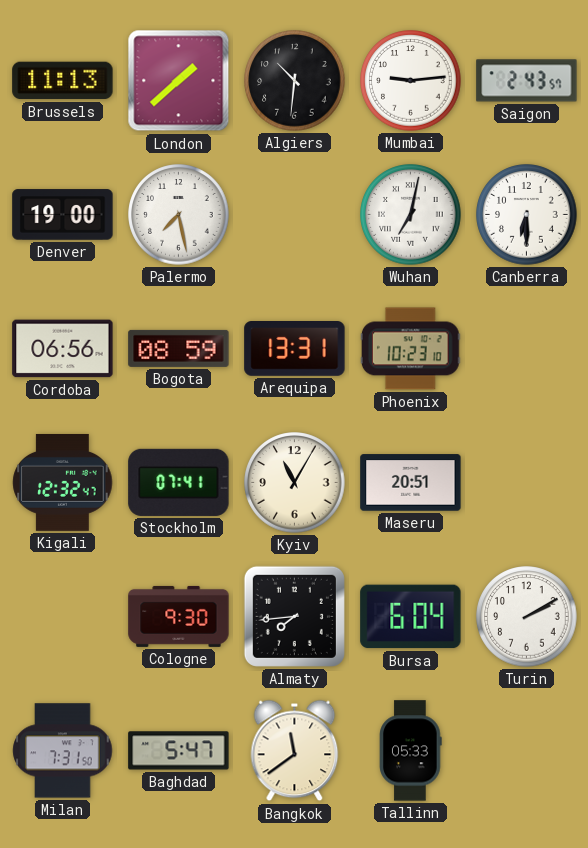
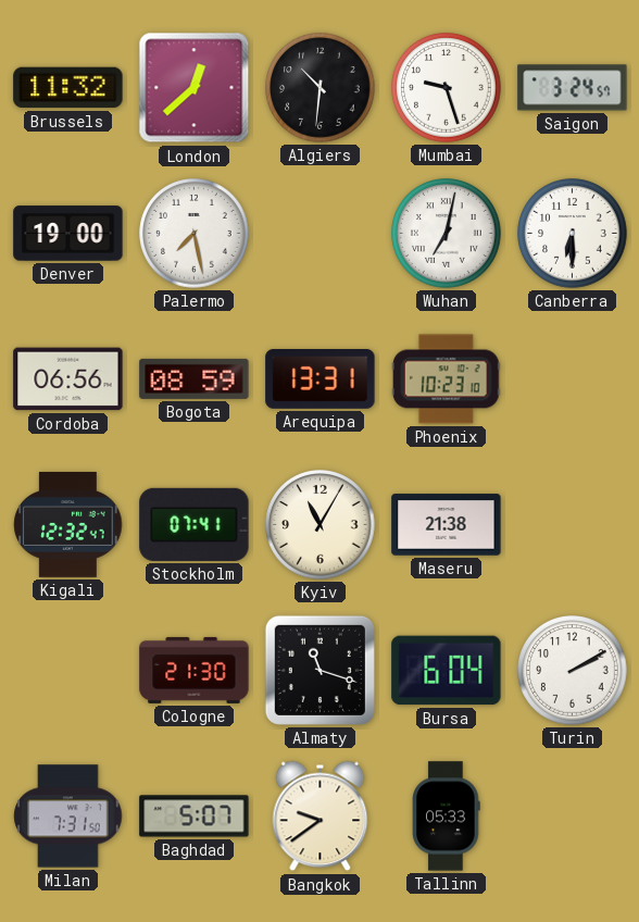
Brussels: 11:13 -> 11:32
London: 1:38 -> 12:38
Mumbai: 9:14 -> 9:27
Saigon: 2:43 -> 3:24
Maseru: 20:51 -> 21:38
Cologne: 9:30 -> 21:30
Almaty: 7:44 -> 11:18
Baghdad: 5:47 -> 5:07
Bangkok: 11:39 -> 9:39
